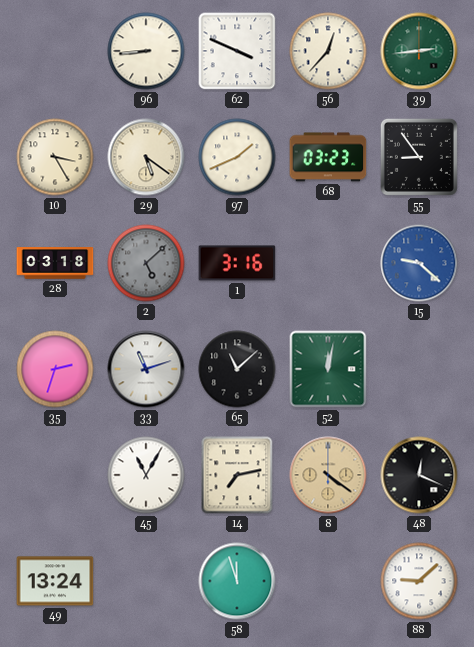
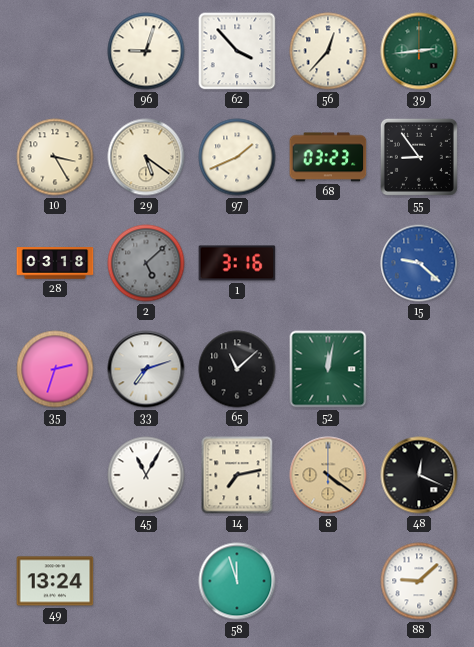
96: 8:44 -> 9:03
62: 3:49 -> 3:53
33: 11:12 -> 7:12
